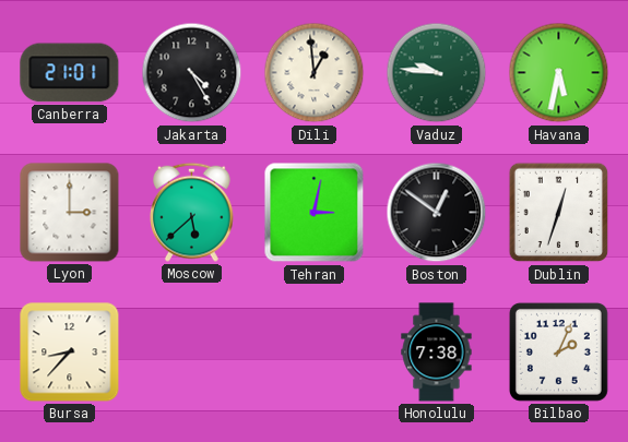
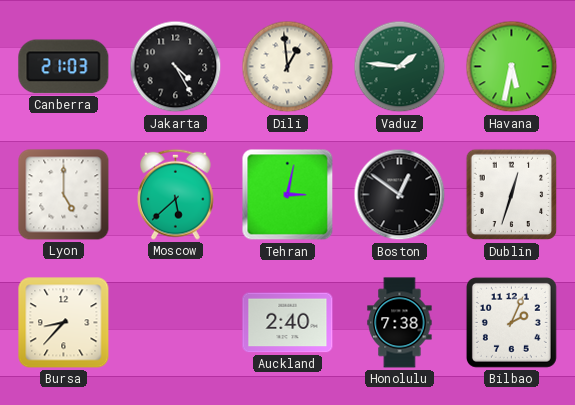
Canberra: 21:01 -> 21:03
Vaduz: 9:46 -> 1:46
Lyon: 3:00 -> 5:00
Auckland: none -> 2:40
